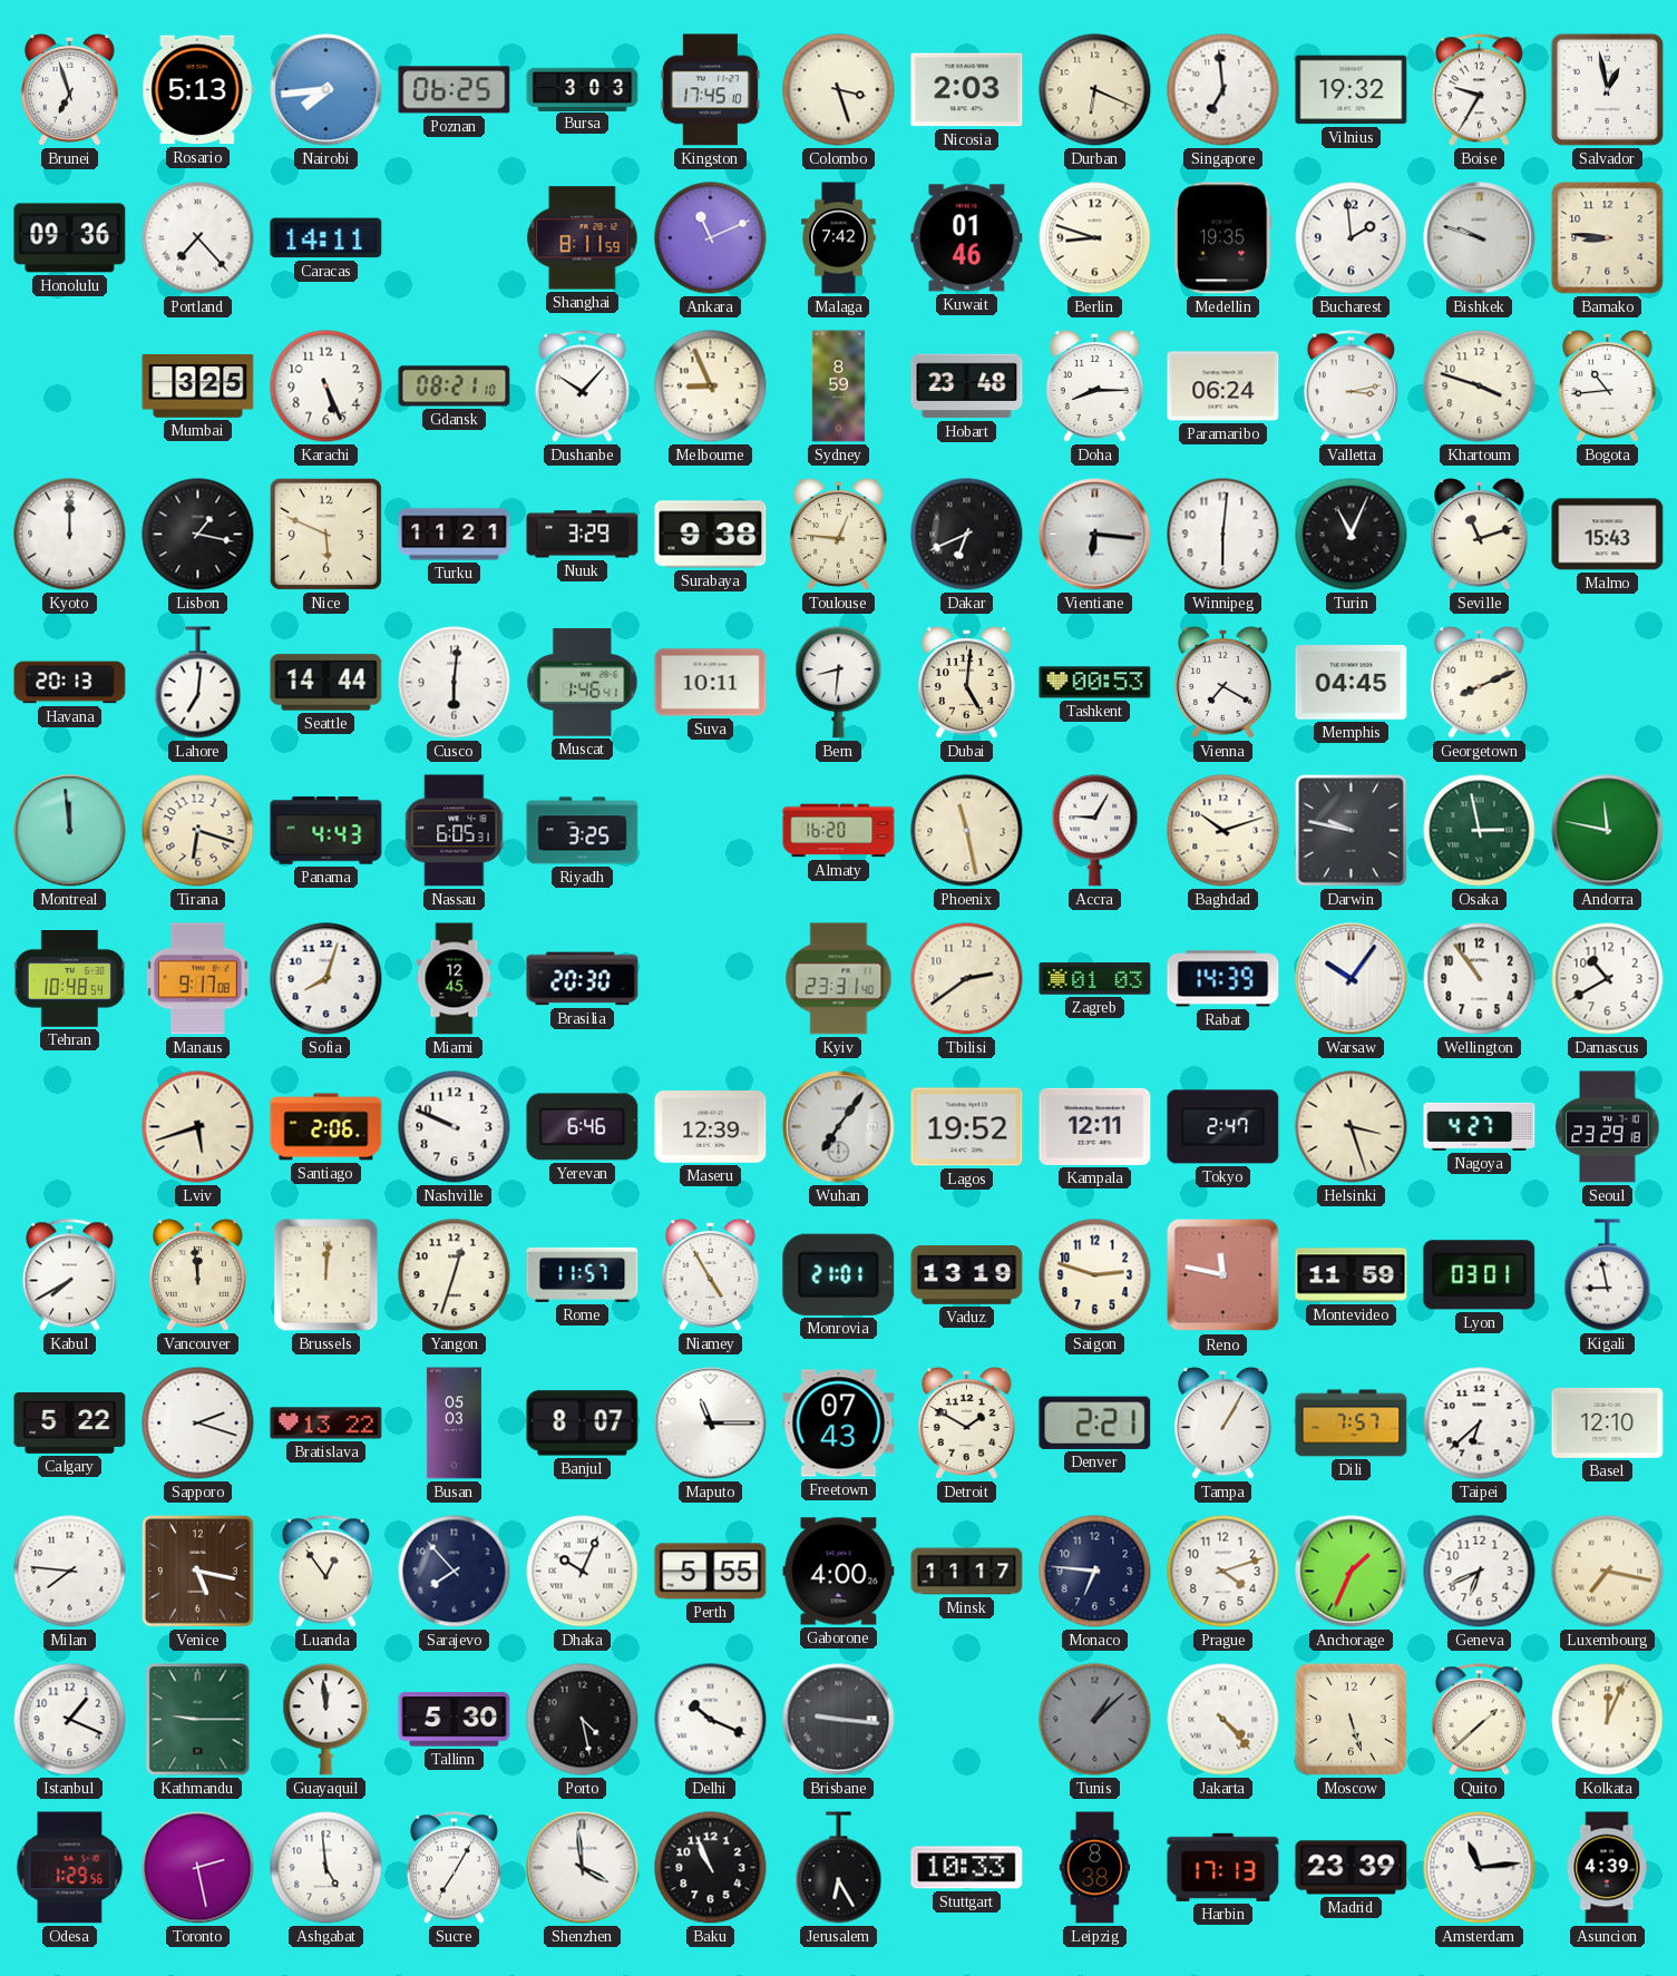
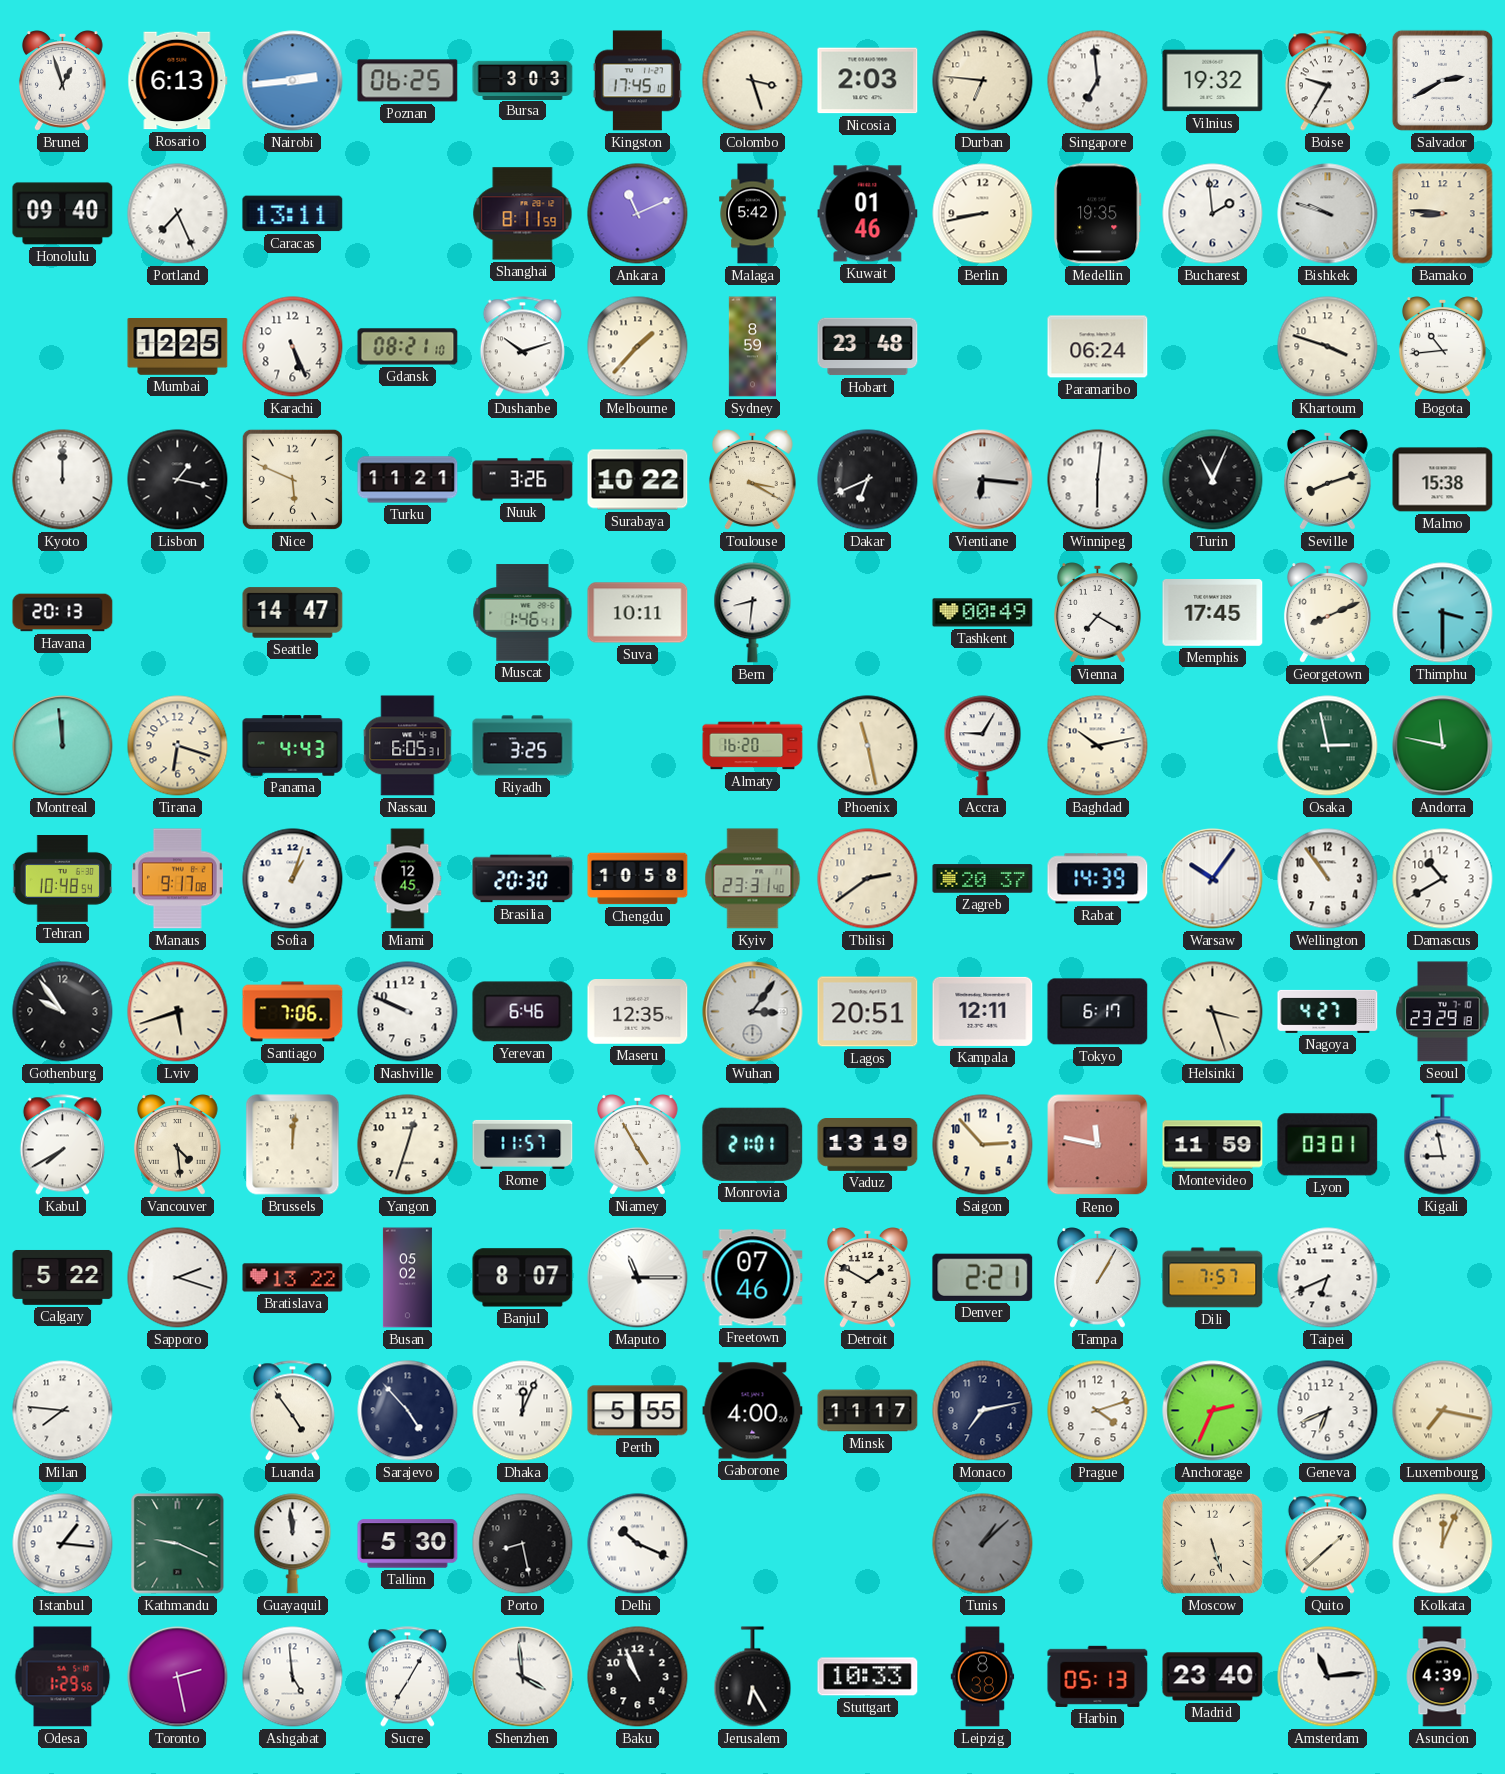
Brunei: 6:57 -> 12:57
Rosario: 5:13 -> 6:13
Nairobi: 7:44 -> 2:44
Durban: 6:19 -> 6:46
Salvador: 12:58 -> 2:40
Honolulu: 09:36 -> 09:40
Portland: 7:23 -> 7:26
Caracas: 14:11 -> 13:11
Malaga: 7:42 -> 5:42
Berlin: 8:48 -> 8:43
Mumbai: 3:25 -> 12:25
Dushanbe: 10:07 -> 10:12
Melbourne: 8:56 -> 1:37
Doha: 8:15 -> none
Valletta: 3:13 -> none
Nuuk: 3:29 -> 3:26
Surabaya: 9:38 -> 10:22
Toulouse: 12:46 -> 3:20
Seville: 11:12 -> 8:12
Malmo: 15:43 -> 15:38
Lahore: 7:01 -> none
Seattle: 14:44 -> 14:47
Cusco: 6:01 -> none
Dubai: 5:01 -> none
Tashkent: 00:53 -> 00:49
Memphis: 04:45 -> 17:45
Thimphu: none -> 3:30
Baghdad: 10:12 -> 10:13
Darwin: 9:47 -> none
Sofia: 8:03 -> 1:03
Chengdu: none -> 10:58
Zagreb: 01:03 -> 20:37
Gothenburg: none -> 9:54
Santiago: 2:06 -> 7:06
Maseru: 12:39 -> 12:35
Wuhan: 7:06 -> 3:06
Lagos: 19:52 -> 20:51
Tokyo: 2:47 -> 6:17
Vancouver: 11:59 -> 4:29
Saigon: 2:48 -> 2:53
Busan: 05:03 -> 05:02
Freetown: 07:43 -> 07:46
Taipei: 6:38 -> 6:41
Basel: 12:10 -> none
Venice: 5:17 -> none
Luanda: 12:54 -> 4:54
Sarajevo: 7:53 -> 4:53
Dhaka: 10:04 -> 12:04
Monaco: 6:46 -> 7:13
Anchorage: 1:34 -> 2:34
Istanbul: 1:19 -> 1:16
Kathmandu: 9:15 -> 9:19
Porto: 4:28 -> 8:28
Brisbane: 9:16 -> none
Jakarta: 4:23 -> none
Harbin: 17:13 -> 05:13
Madrid: 23:39 -> 23:40
